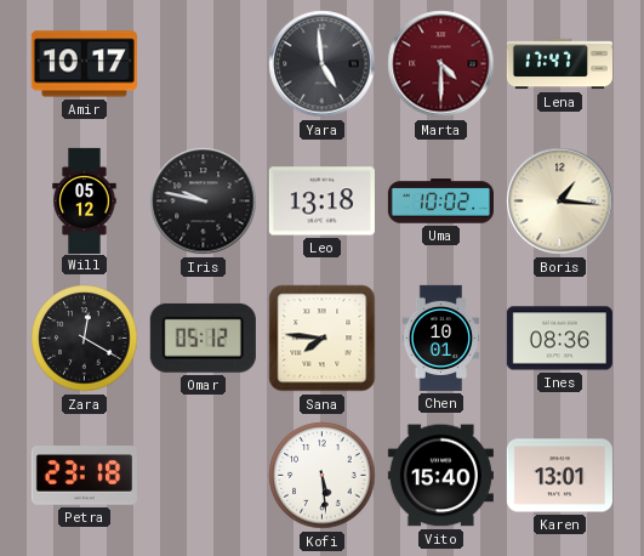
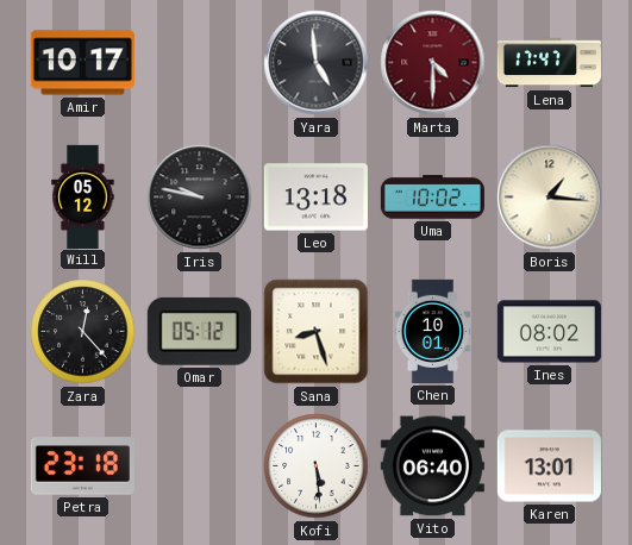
Zara: 12:20 -> 12:23
Sana: 7:46 -> 8:27
Ines: 08:36 -> 08:02
Vito: 15:40 -> 06:40
